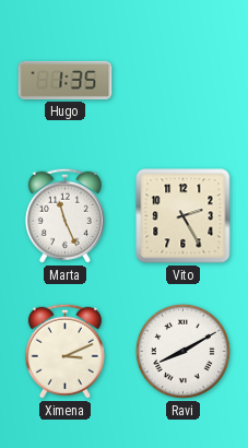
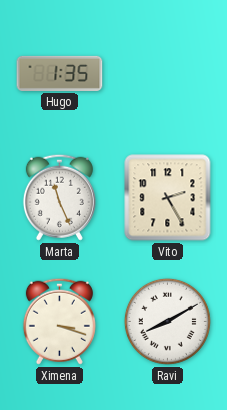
Ximena: 3:11 -> 3:18
